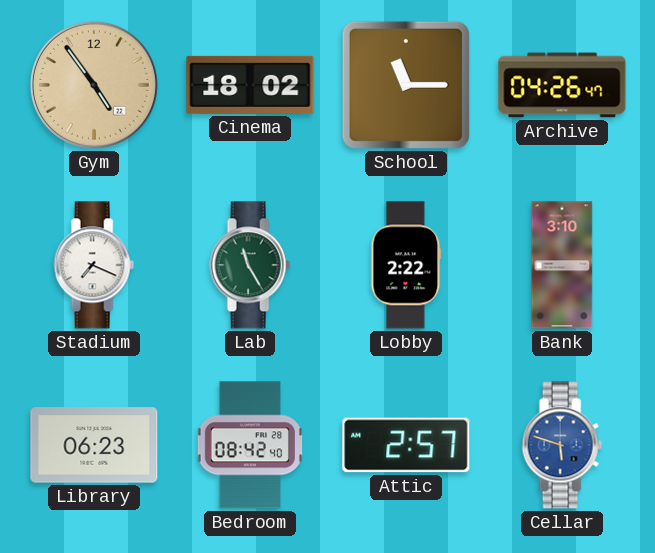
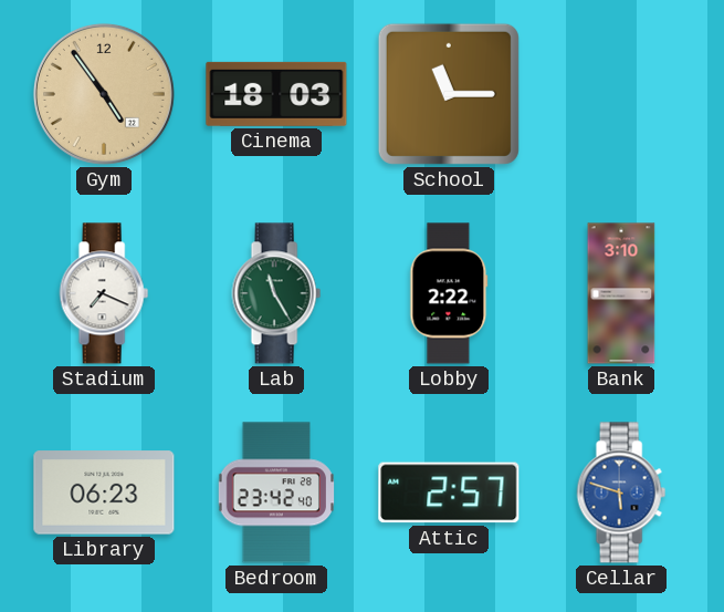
Cinema: 18:02 -> 18:03
Archive: 04:26 -> none
Bedroom: 08:42 -> 23:42
